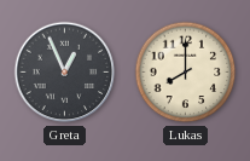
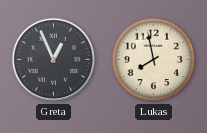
Lukas: 8:00 -> 7:58
